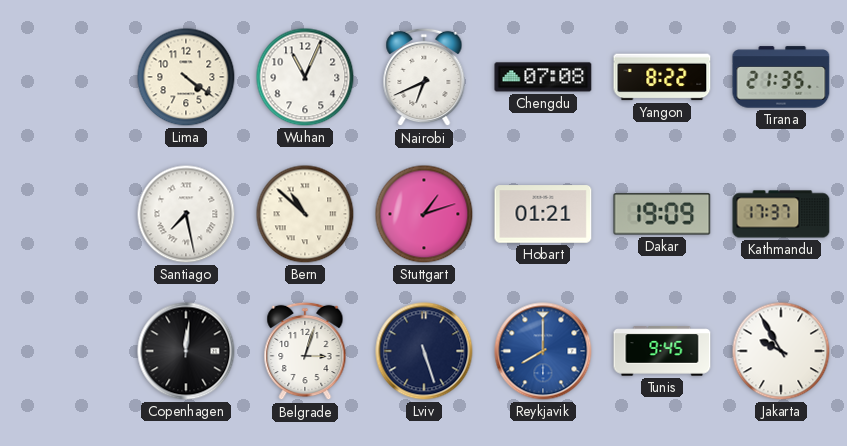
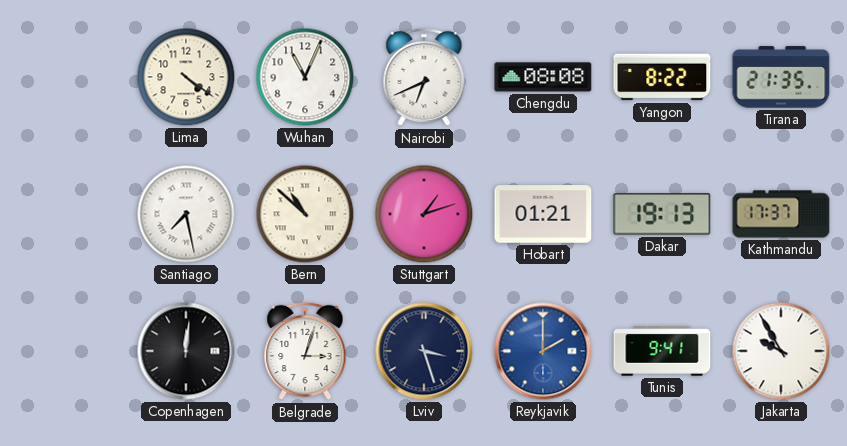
Chengdu: 07:08 -> 08:08
Dakar: 19:09 -> 19:13
Lviv: 5:27 -> 3:27
Reykjavik: 8:00 -> 2:00
Tunis: 9:45 -> 9:41
